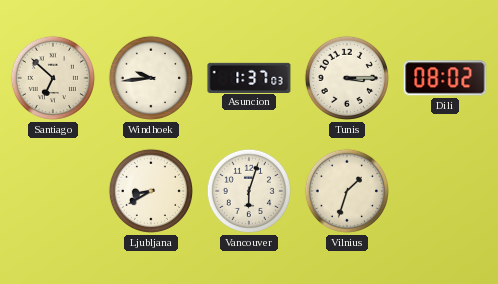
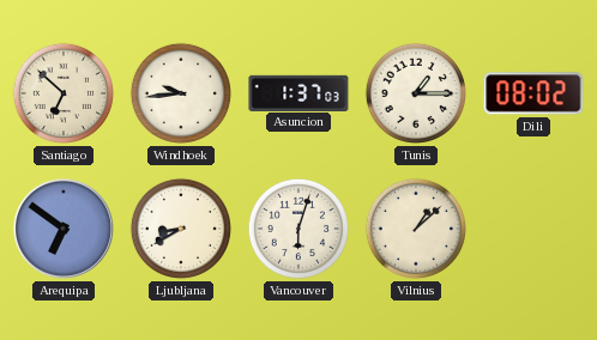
Tunis: 3:15 -> 1:15
Arequipa: none -> 6:51
Vilnius: 1:33 -> 1:08
